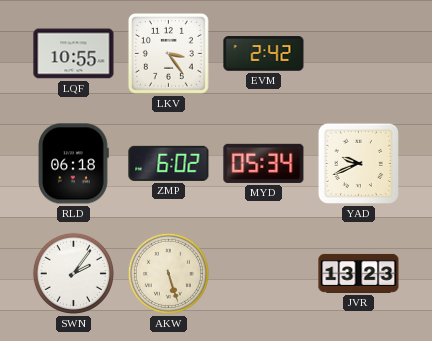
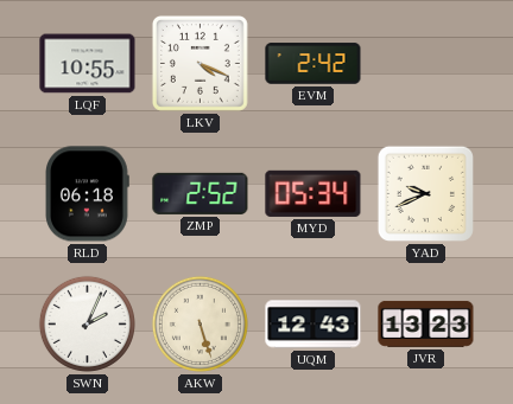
LKV: 3:24 -> 4:19
ZMP: 6:02 -> 2:52
SWN: 2:06 -> 2:04
UQM: none -> 12:43
